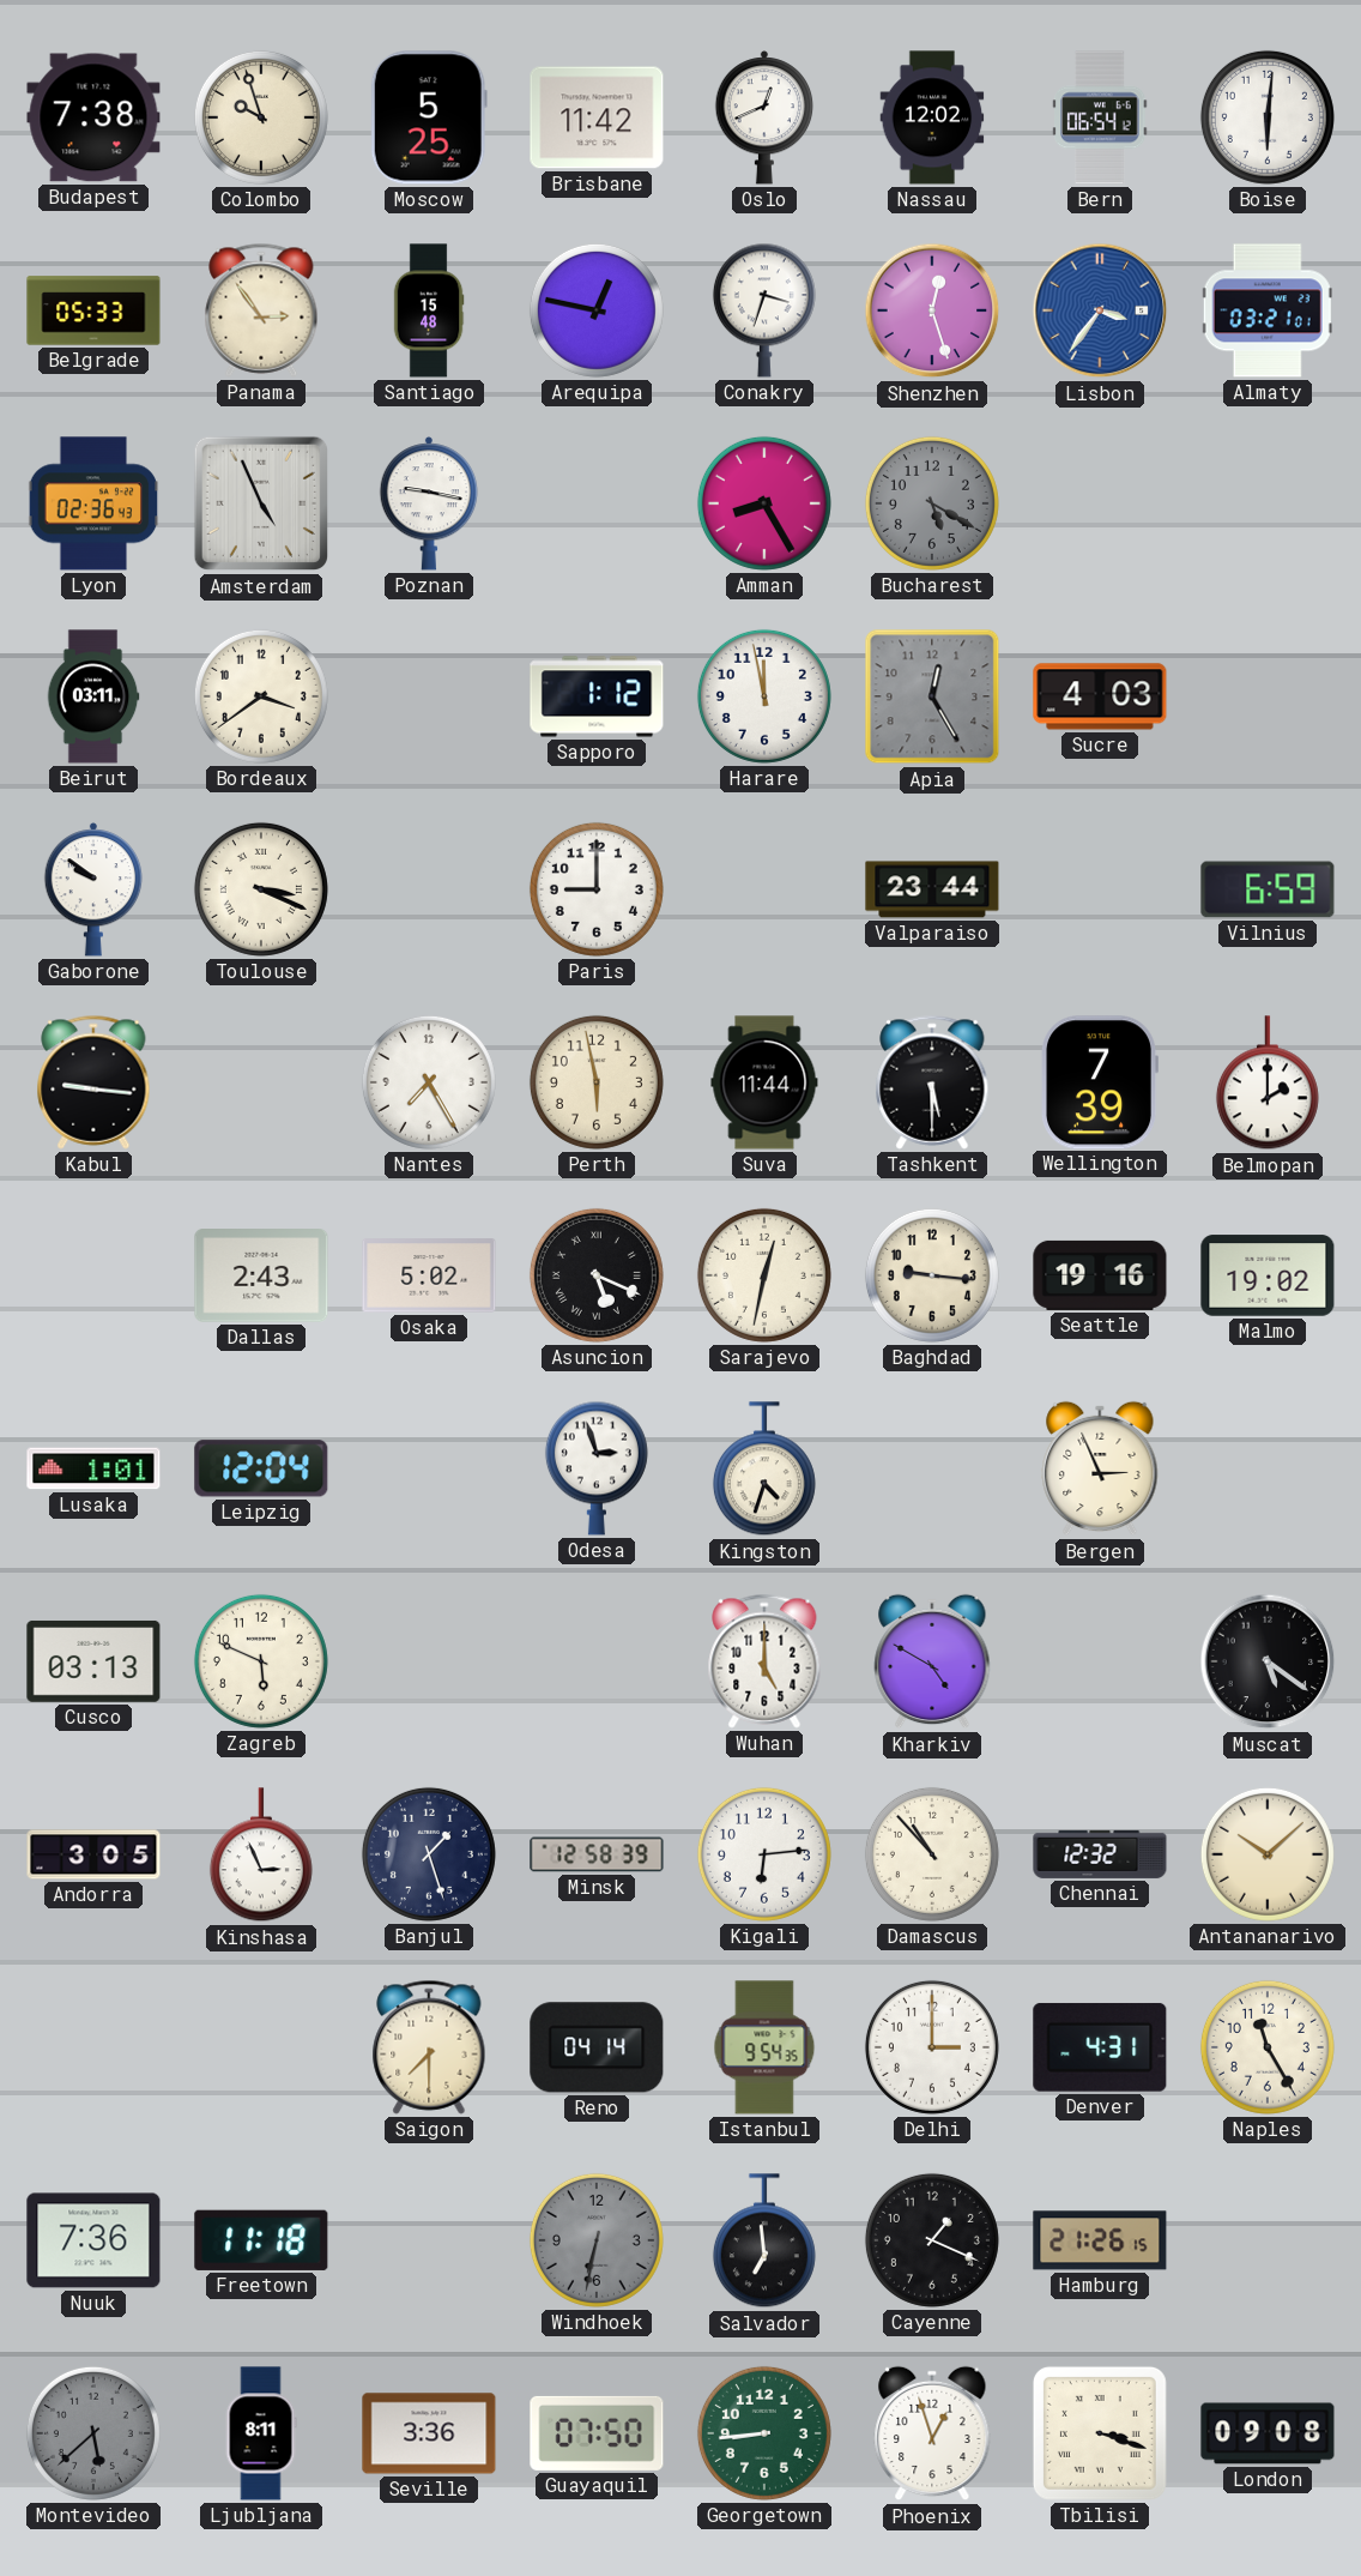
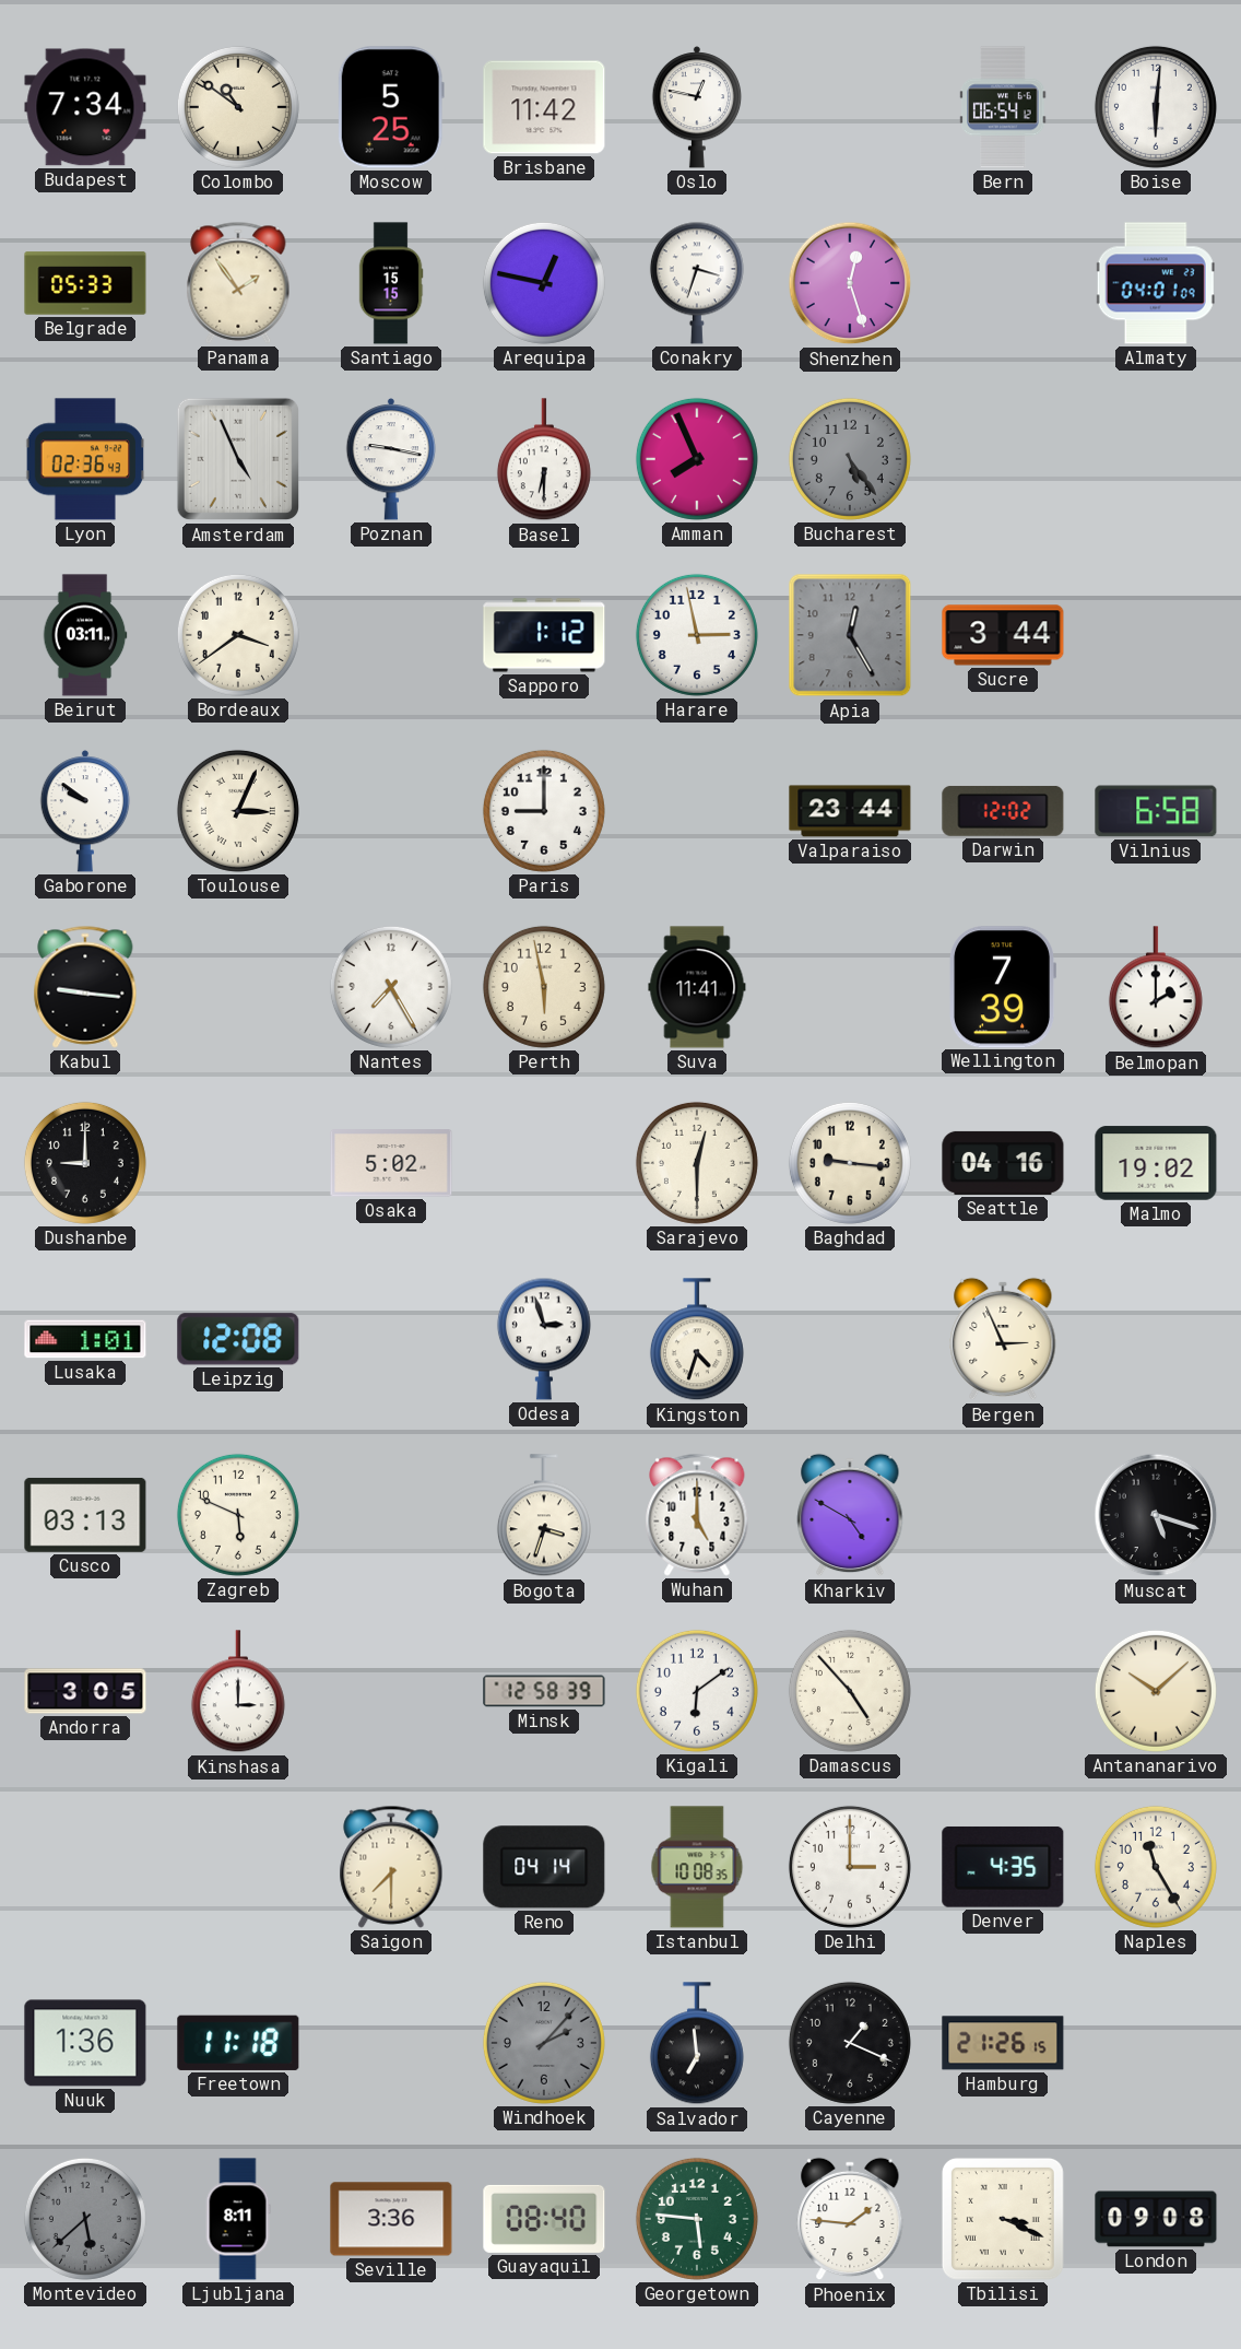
Budapest: 7:38 -> 7:34
Colombo: 9:57 -> 10:51
Oslo: 12:41 -> 12:47
Nassau: 12:02 -> none
Panama: 2:54 -> 1:54
Santiago: 15:48 -> 15:15
Lisbon: 3:36 -> none
Almaty: 03:21 -> 04:01
Basel: none -> 6:30
Amman: 8:25 -> 7:56
Bucharest: 5:20 -> 5:24
Harare: 11:58 -> 2:58
Sucre: 4:03 -> 3:44
Toulouse: 3:19 -> 3:04
Darwin: none -> 12:02
Vilnius: 6:59 -> 6:58
Suva: 11:44 -> 11:41
Tashkent: 5:30 -> none
Dushanbe: none -> 9:00
Dallas: 2:43 -> none
Asuncion: 5:19 -> none
Sarajevo: 12:32 -> 12:30
Seattle: 19:16 -> 04:16
Leipzig: 12:04 -> 12:08
Bogota: none -> 3:33
Muscat: 5:21 -> 5:18
Kinshasa: 2:56 -> 3:00
Banjul: 1:27 -> none
Kigali: 6:14 -> 6:09
Damascus: 10:53 -> 4:53
Chennai: 12:32 -> none
Istanbul: 9:54 -> 10:08
Denver: 4:31 -> 4:35
Nuuk: 7:36 -> 1:36
Windhoek: 6:32 -> 2:07
Guayaquil: 07:50 -> 08:40
Georgetown: 8:44 -> 5:46
Phoenix: 12:57 -> 1:46
Tbilisi: 3:18 -> 3:19
